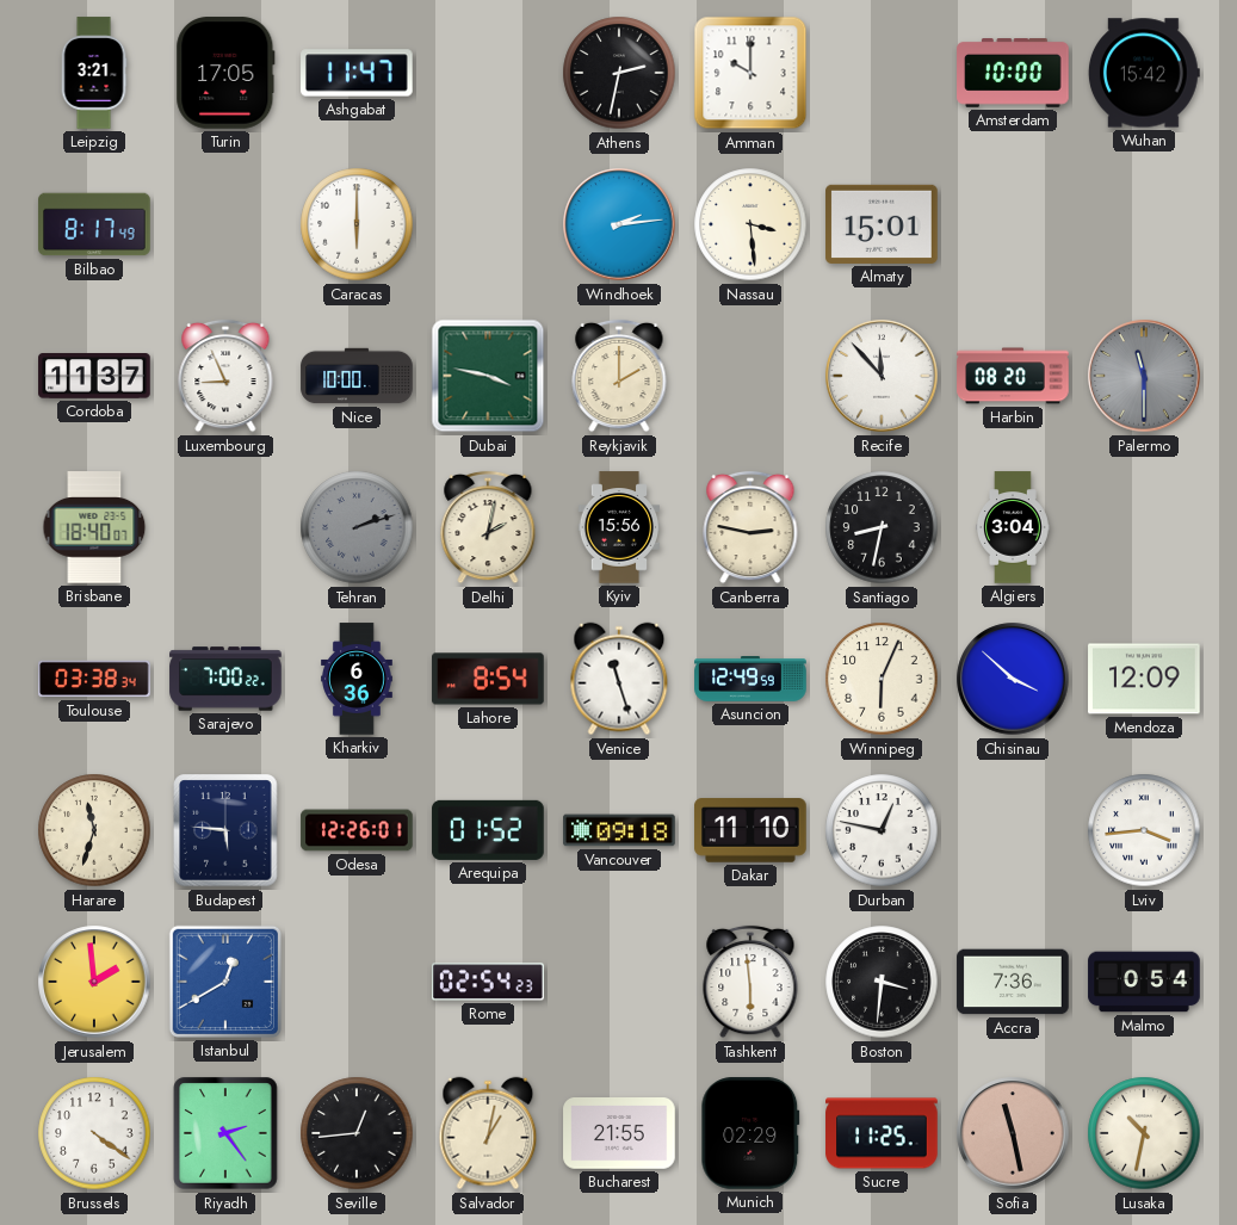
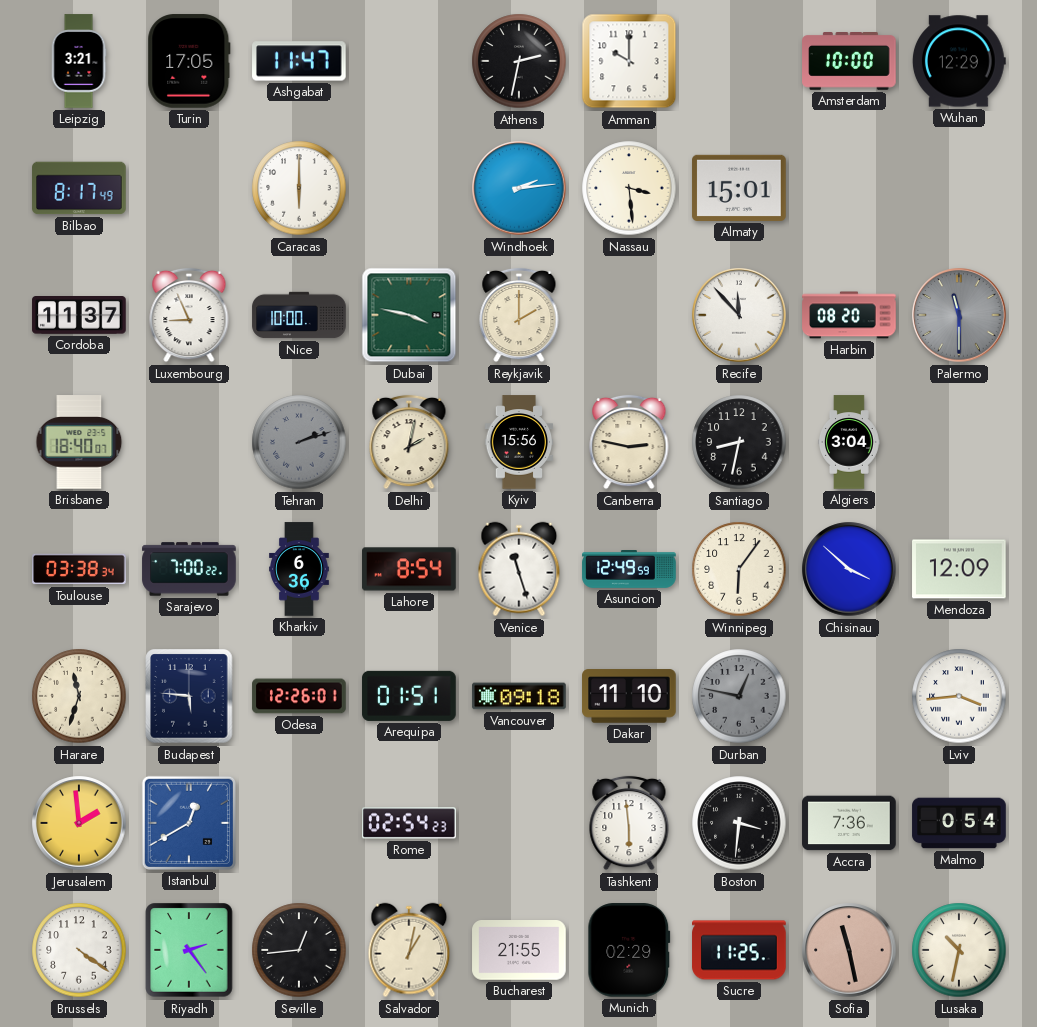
Wuhan: 15:42 -> 12:29
Winnipeg: 6:04 -> 6:06
Arequipa: 01:52 -> 01:51
Durban dial: white -> grey
